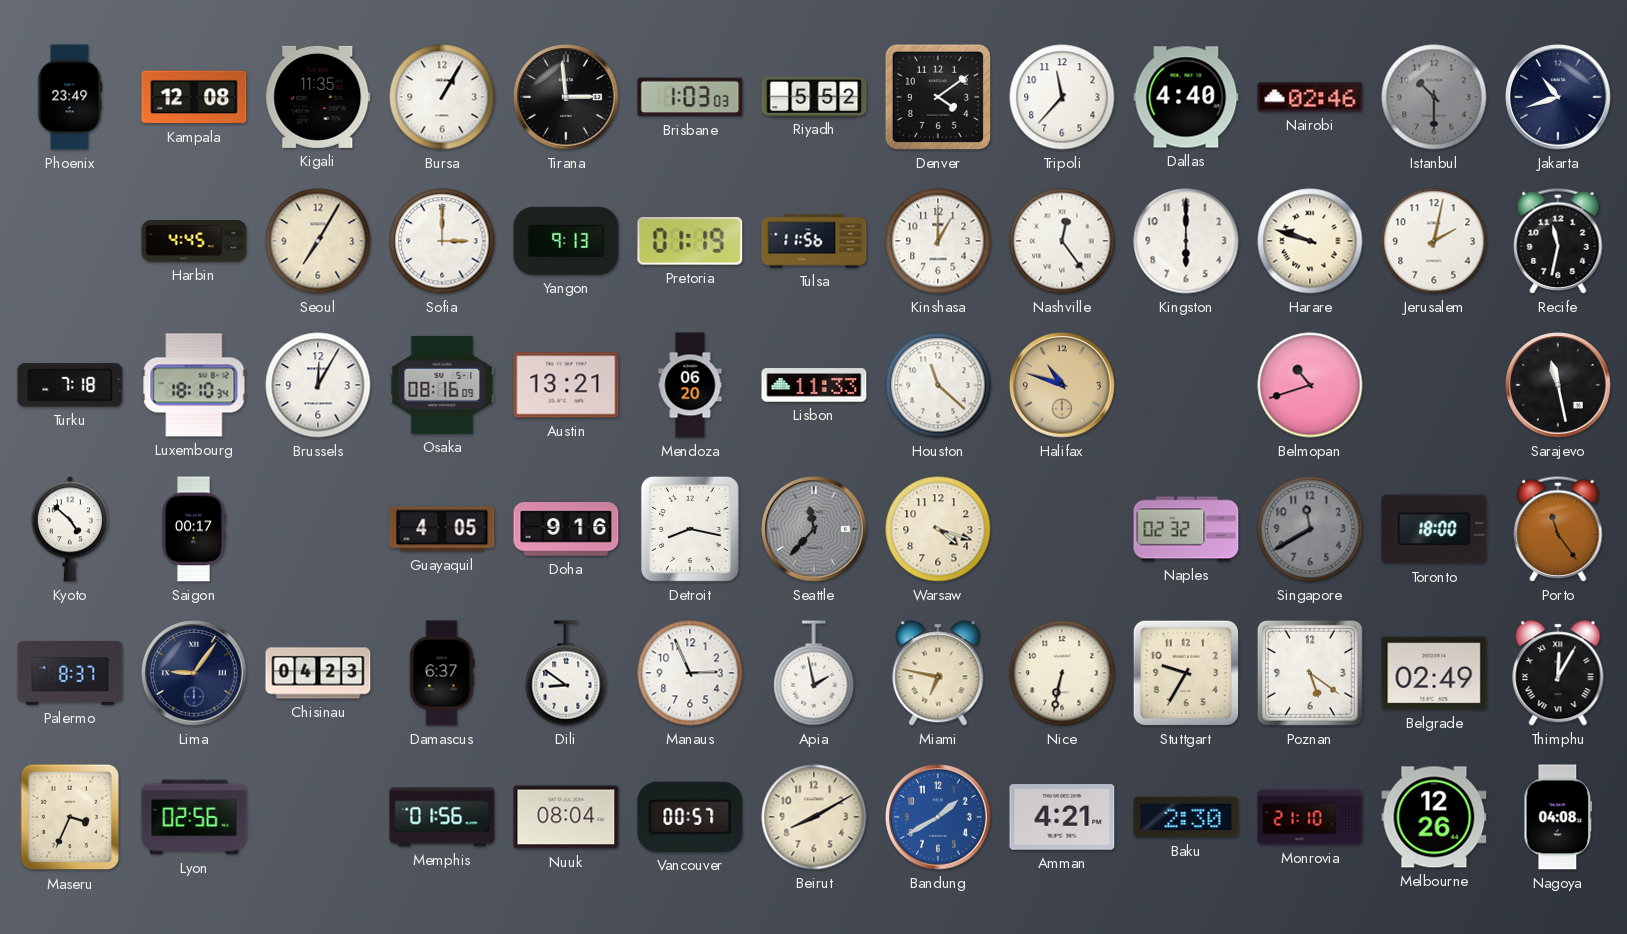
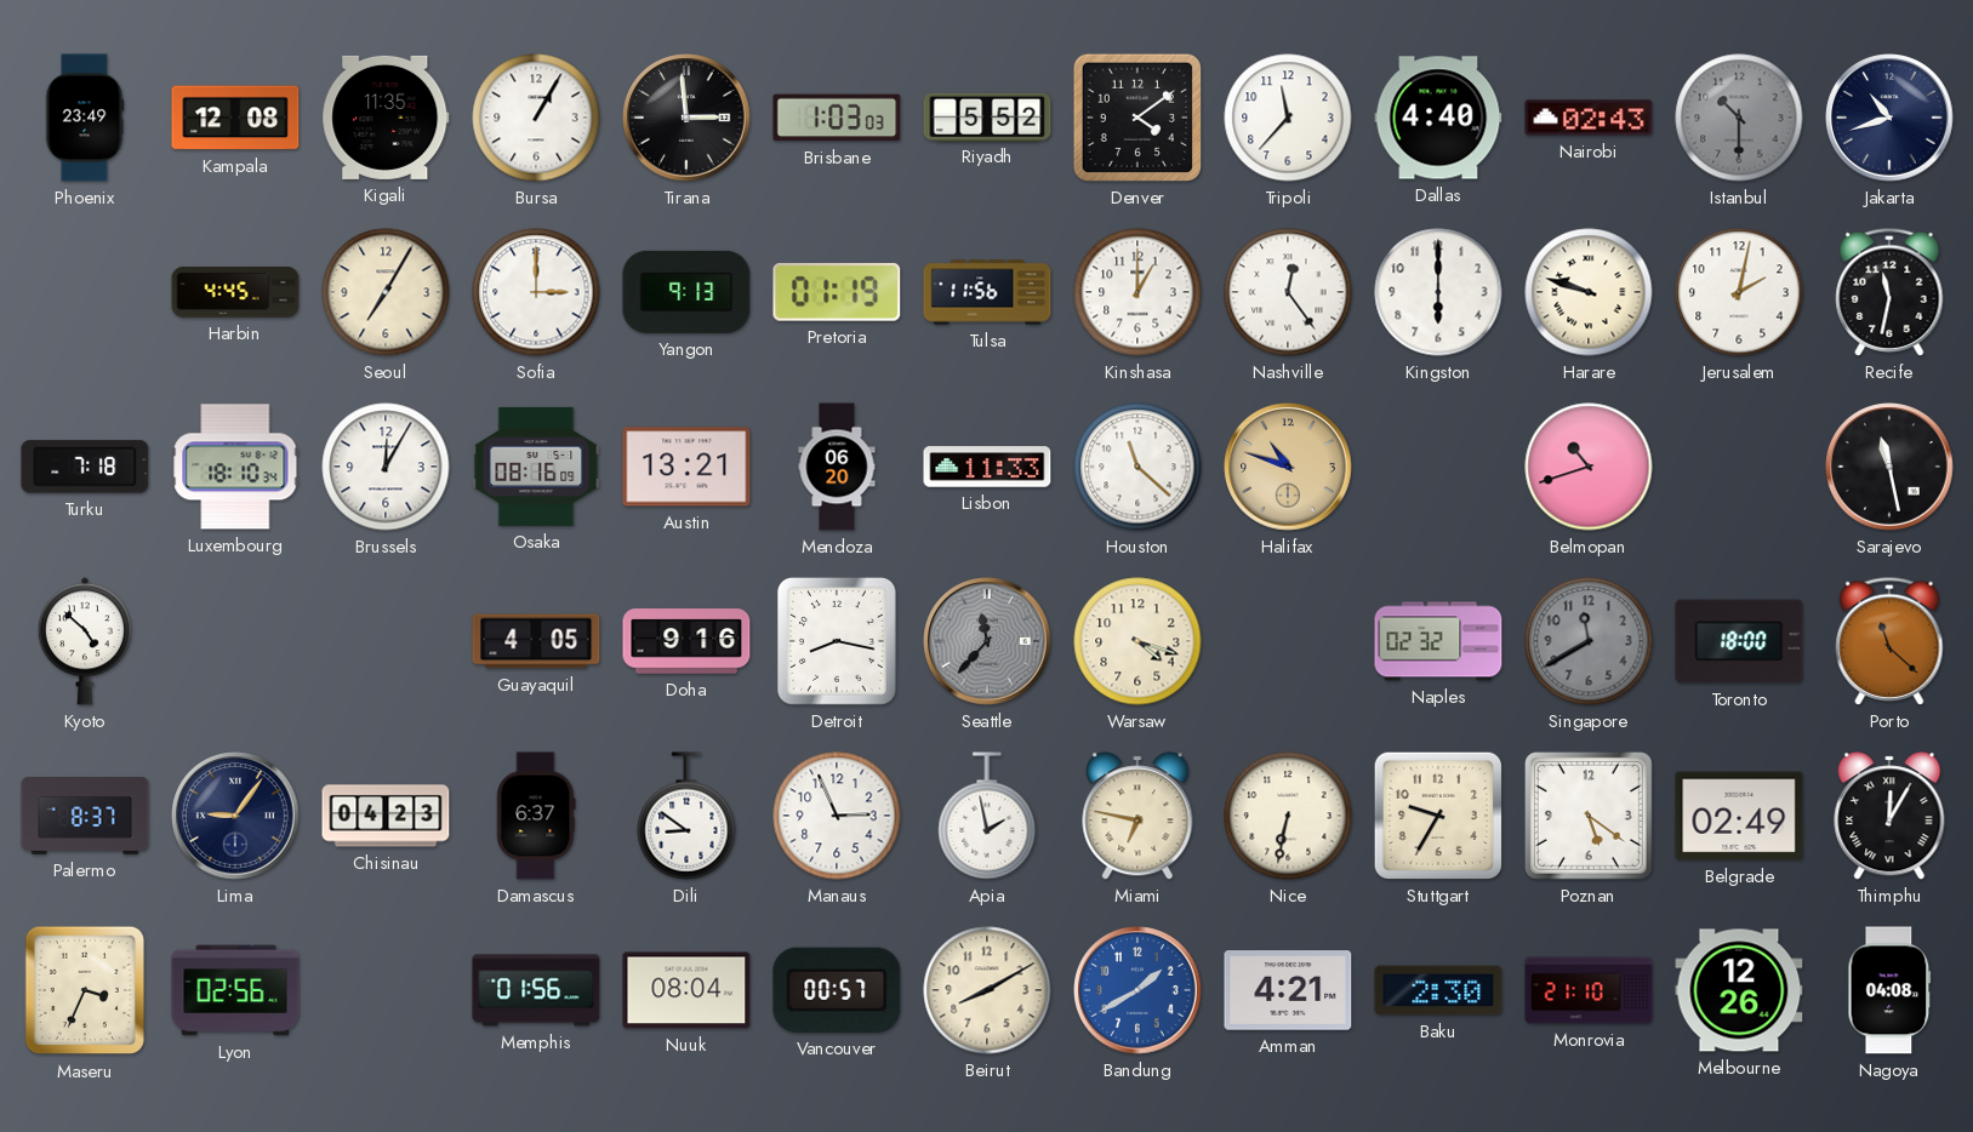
Nairobi: 02:46 -> 02:43
Saigon: 00:17 -> none
Porto: 11:24 -> 11:22
